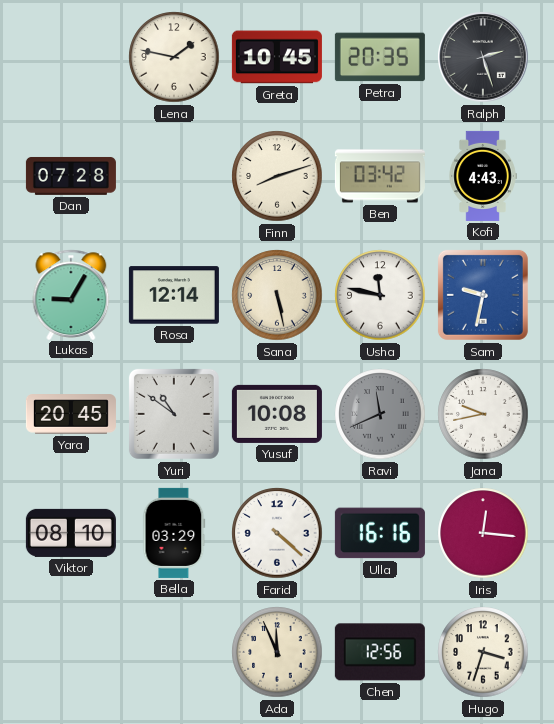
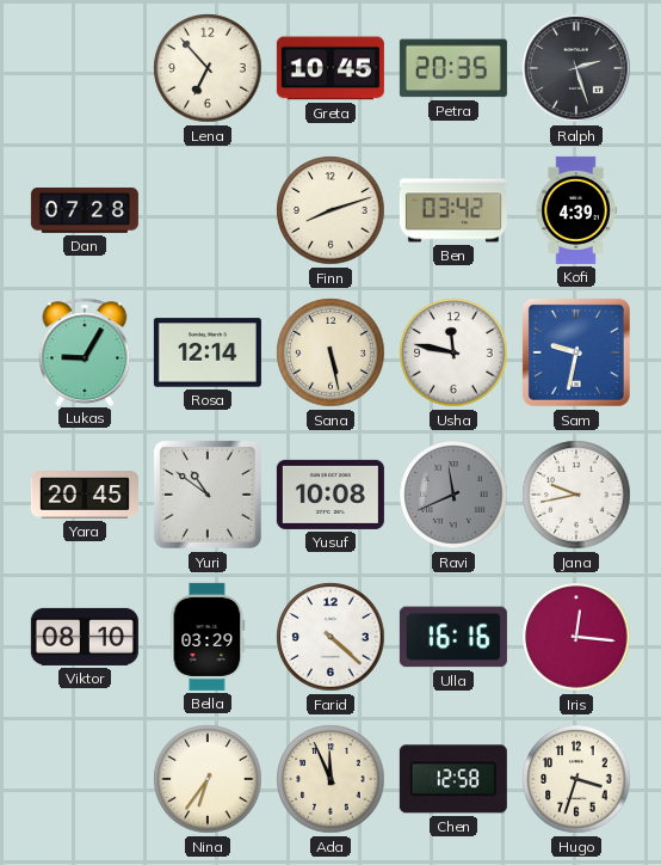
Lena: 1:47 -> 6:53
Kofi: 4:43 -> 4:39
Nina: none -> 6:36
Chen: 12:56 -> 12:58
